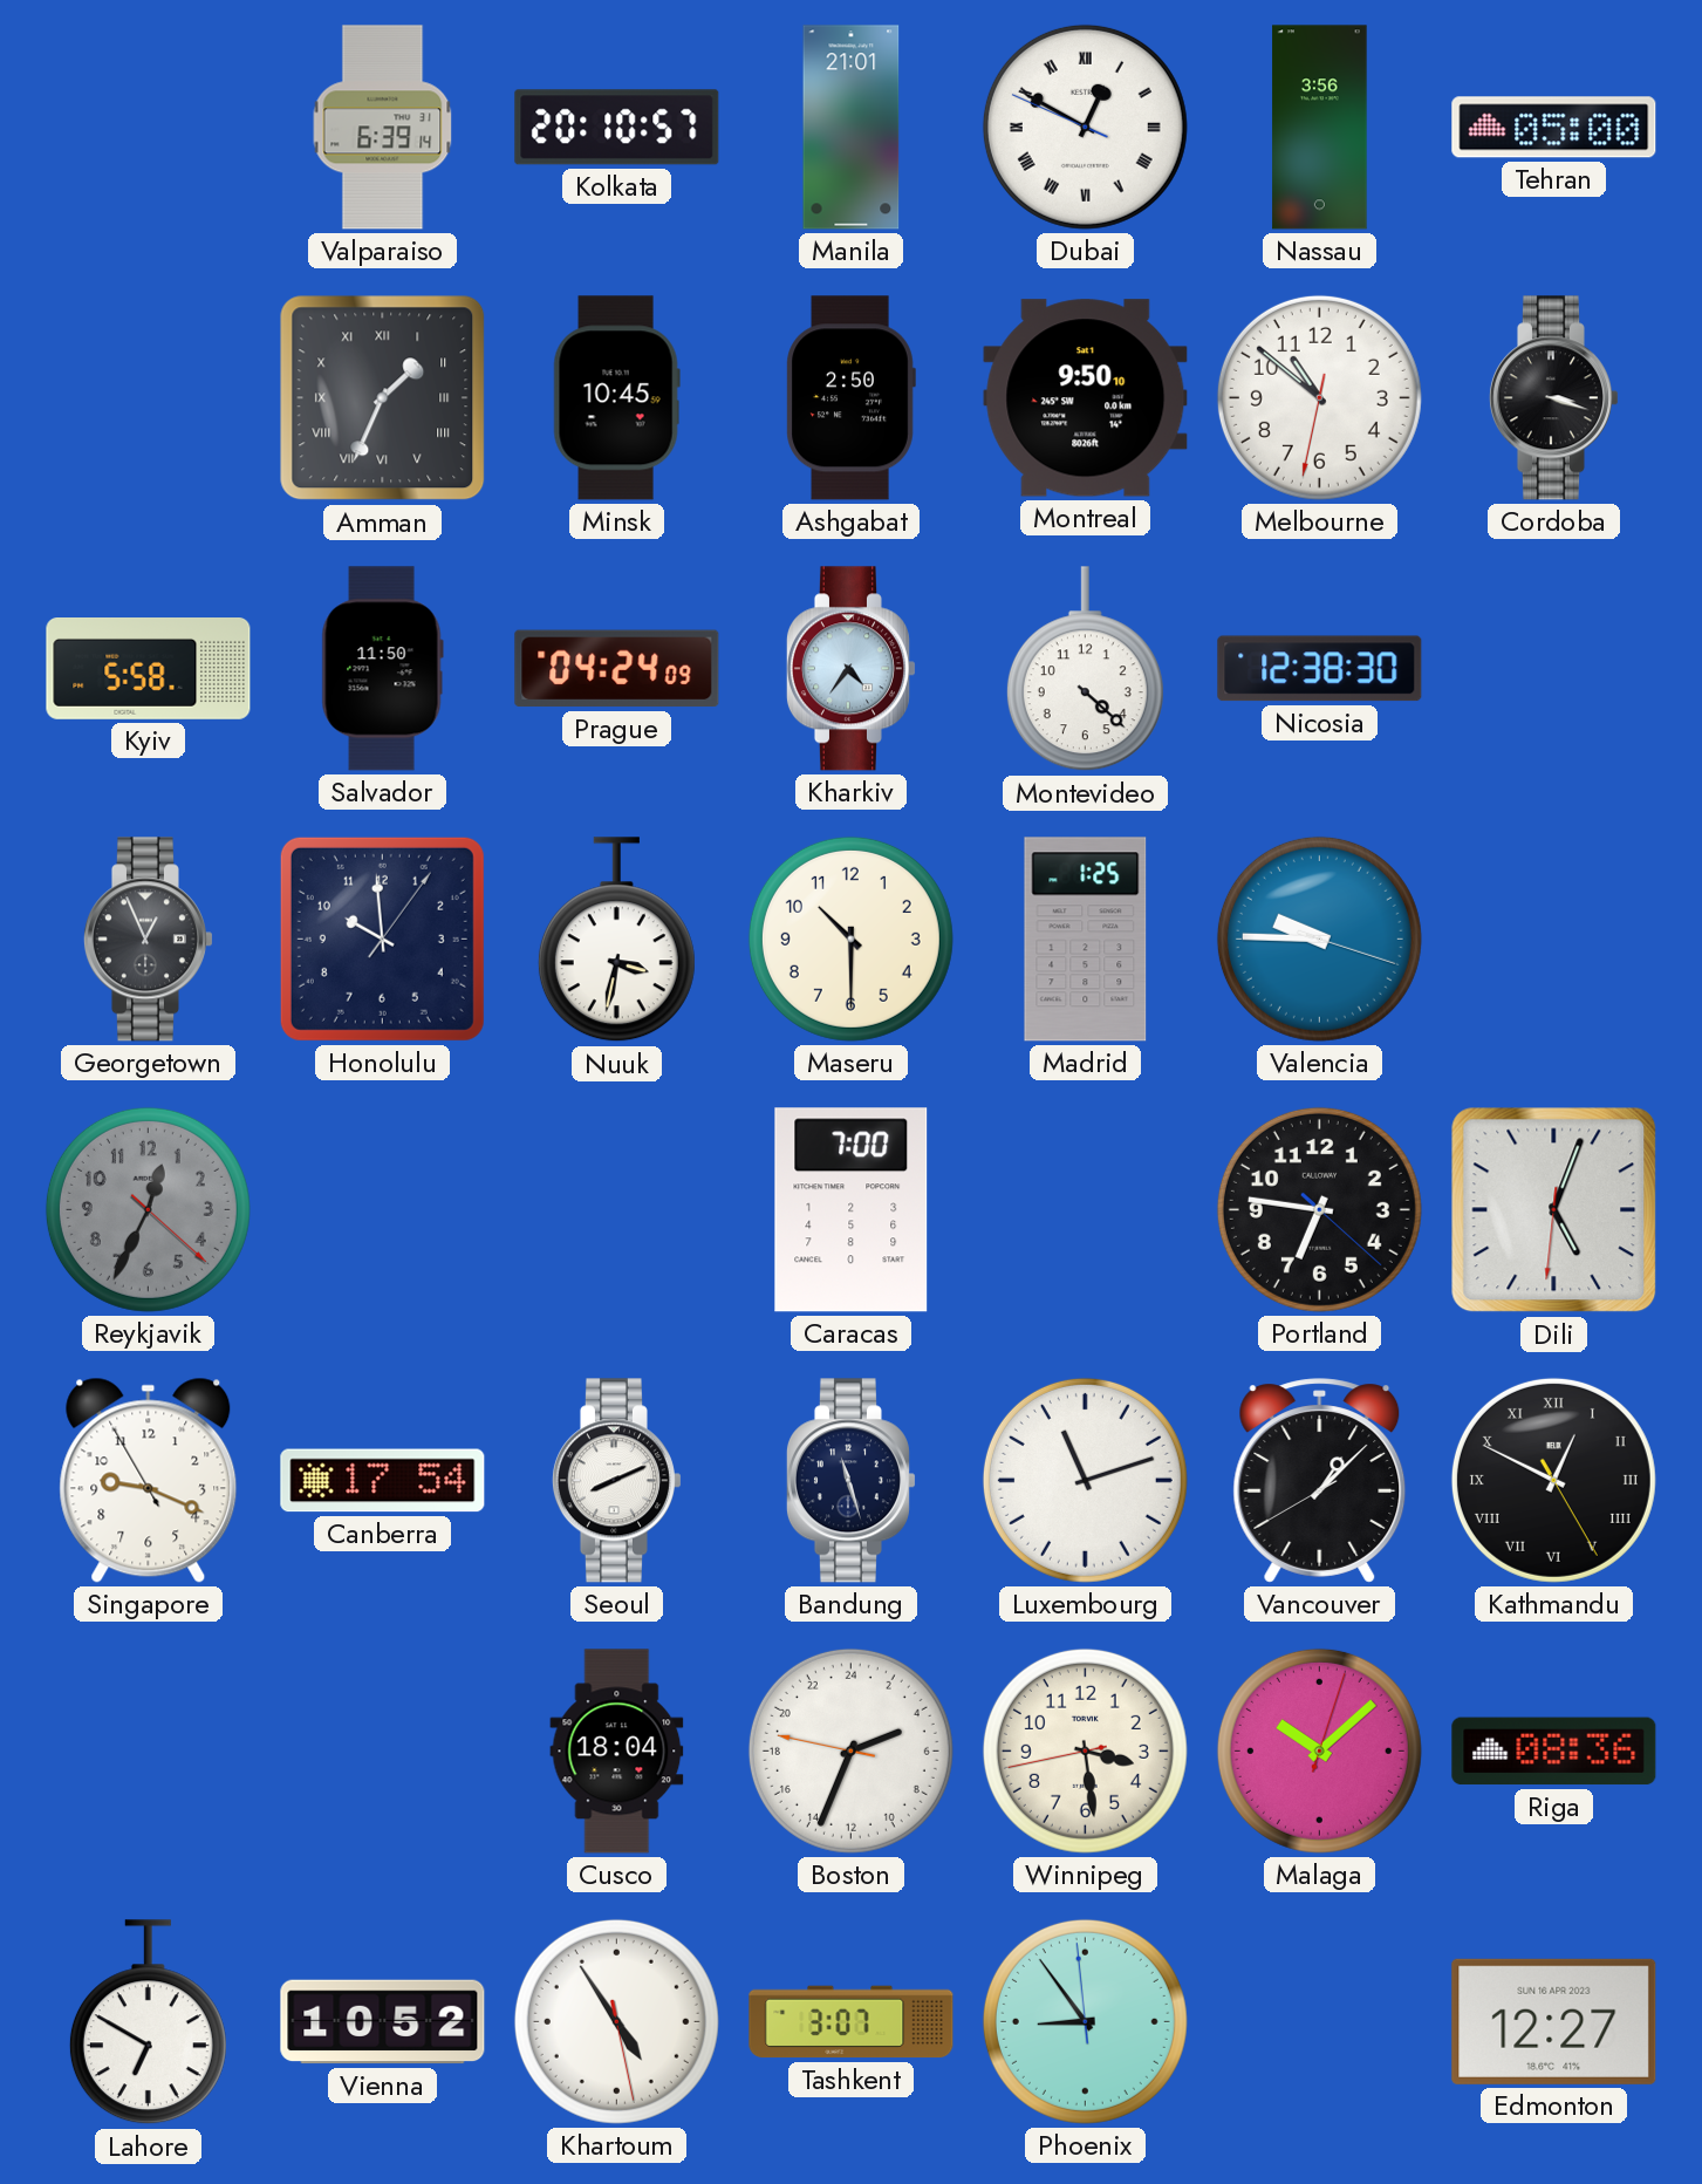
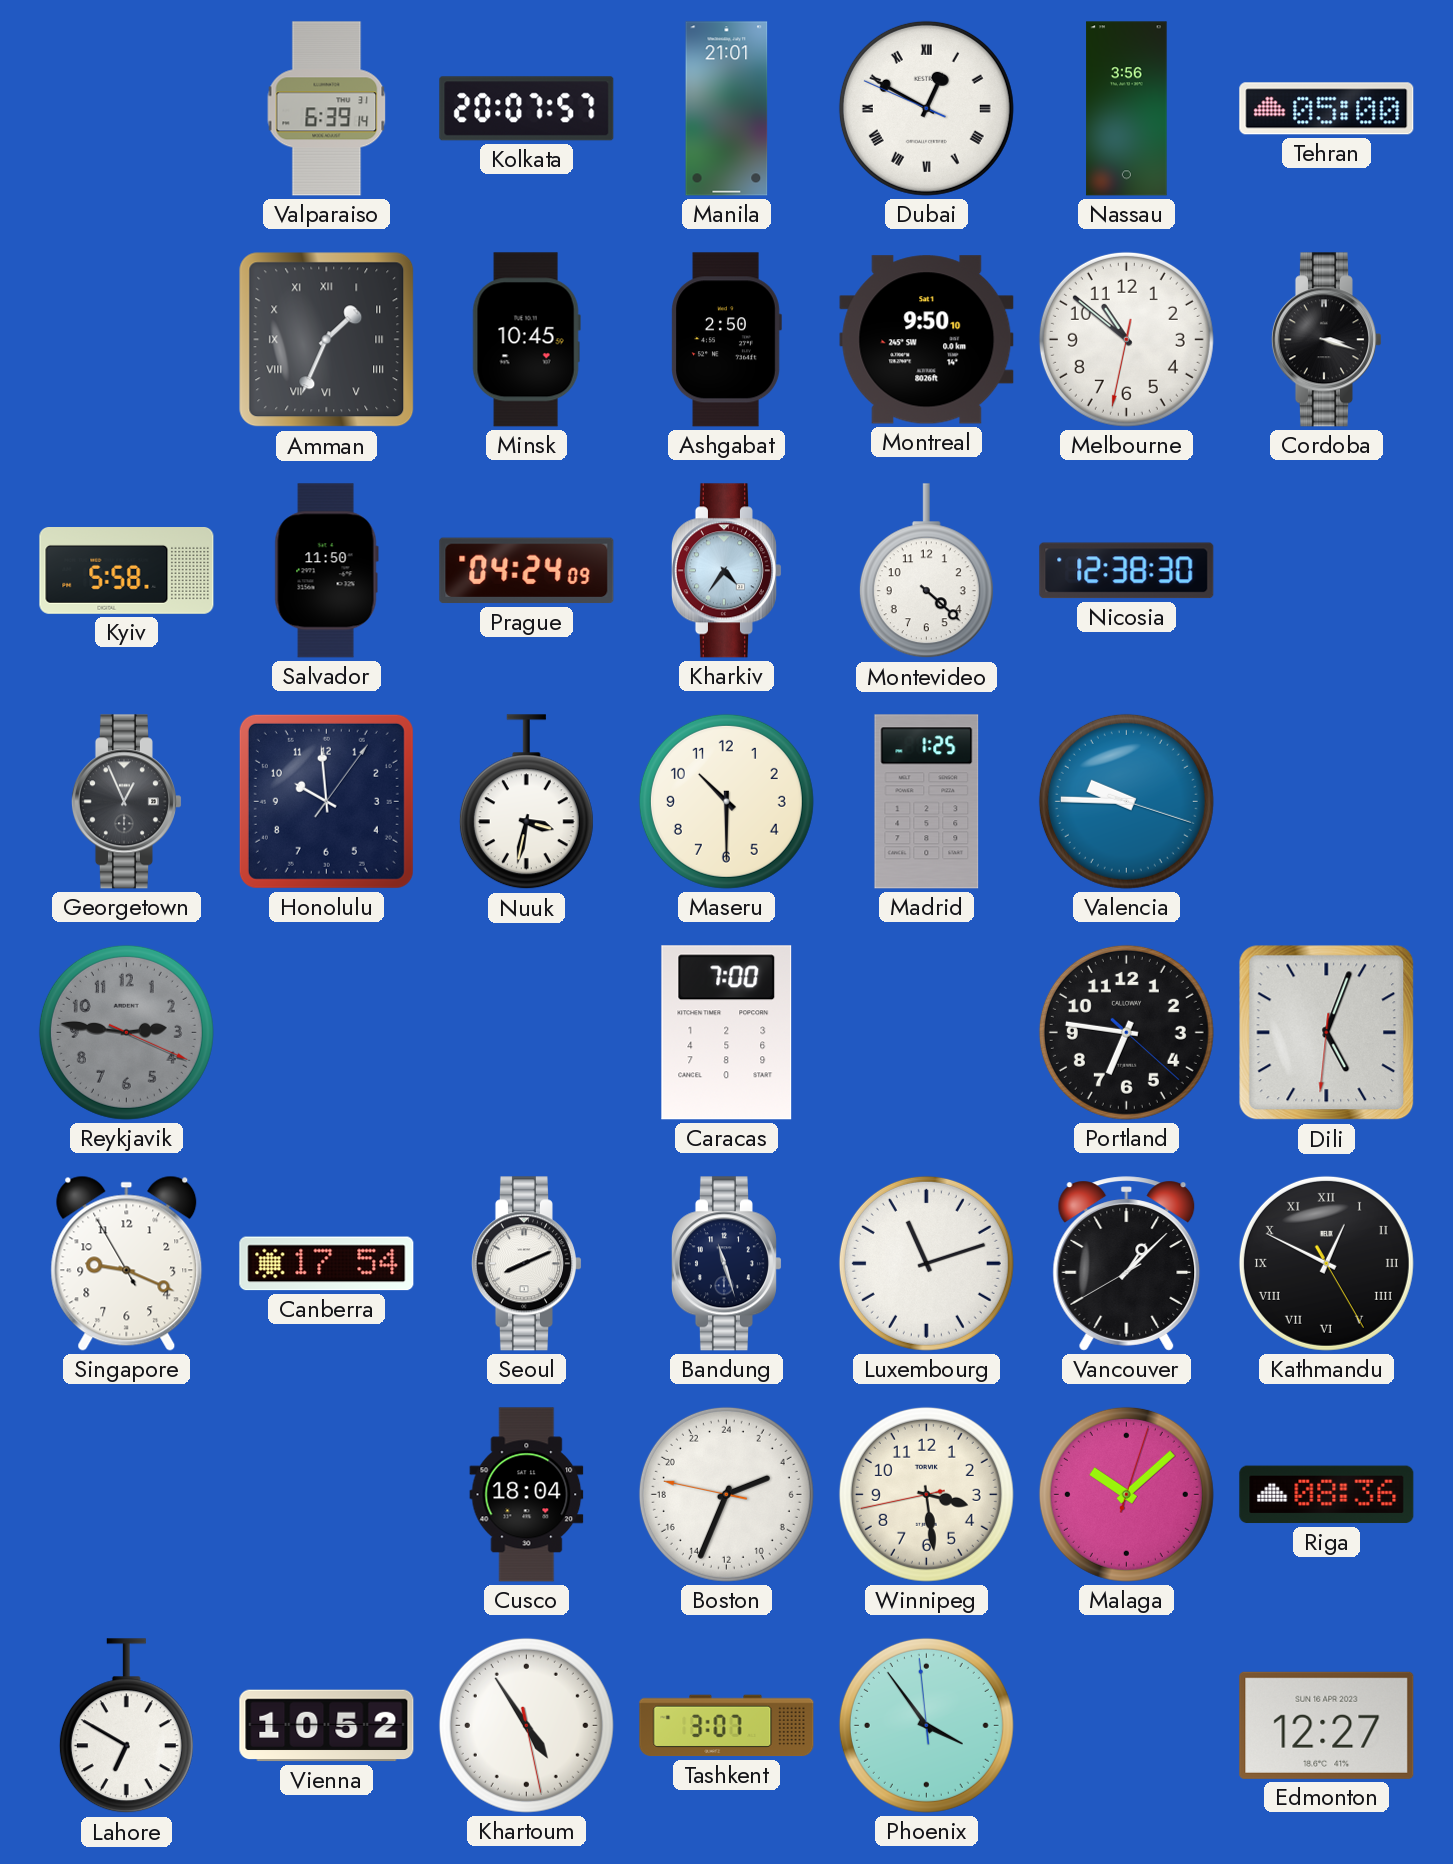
Kolkata: 20:10 -> 20:07
Reykjavik: 12:34 -> 2:46
Phoenix: 8:53 -> 3:53
